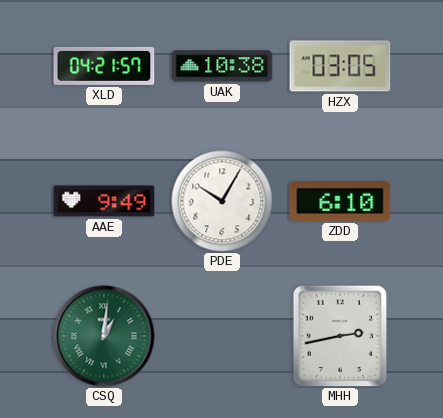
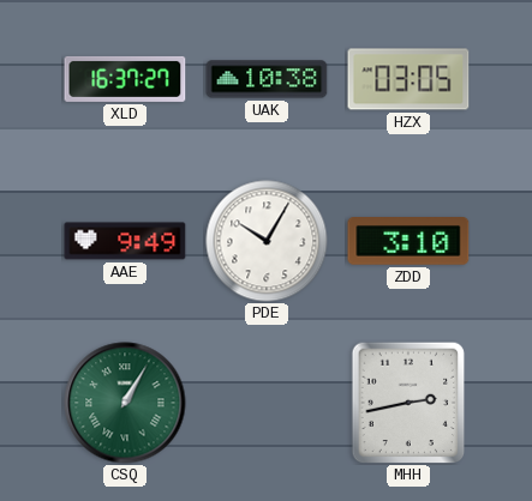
XLD: 04:21 -> 16:37
ZDD: 6:10 -> 3:10
CSQ: 1:01 -> 1:05
